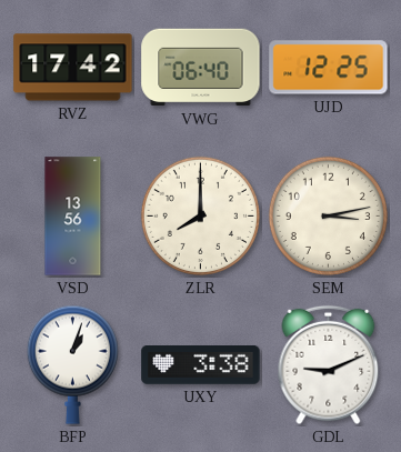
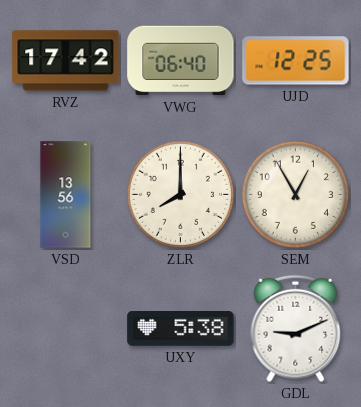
SEM: 3:13 -> 12:55
BFP: 1:03 -> none
UXY: 3:38 -> 5:38
